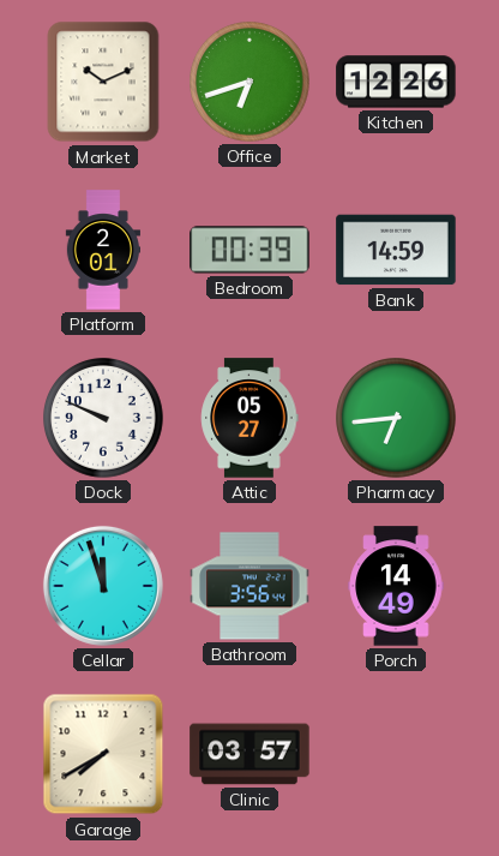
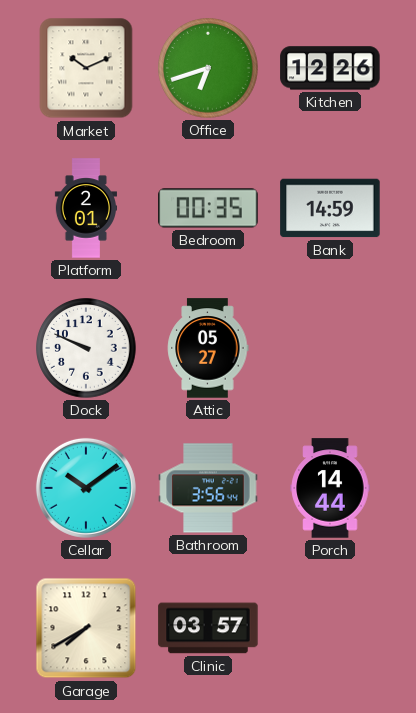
Bedroom: 00:39 -> 00:35
Pharmacy: 6:44 -> none
Cellar: 11:57 -> 10:09
Porch: 14:49 -> 14:44
